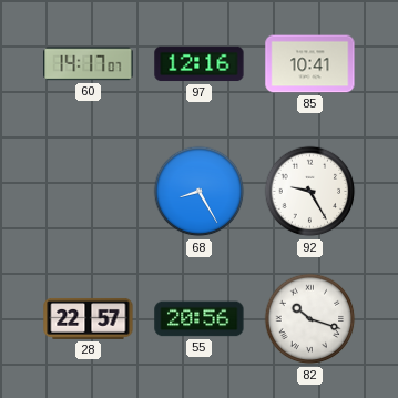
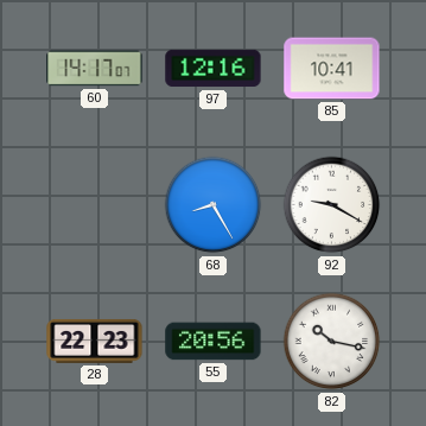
92: 9:25 -> 9:20
28: 22:57 -> 22:23
82: 10:18 -> 10:17
